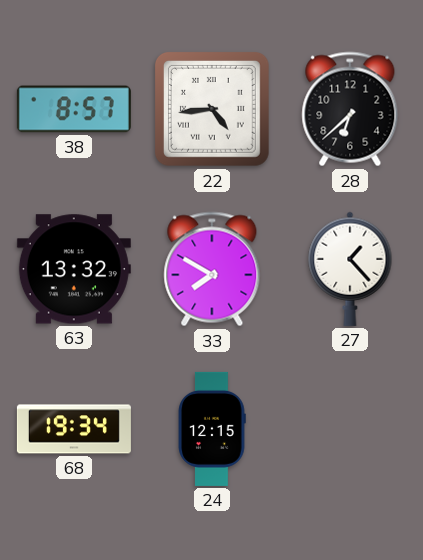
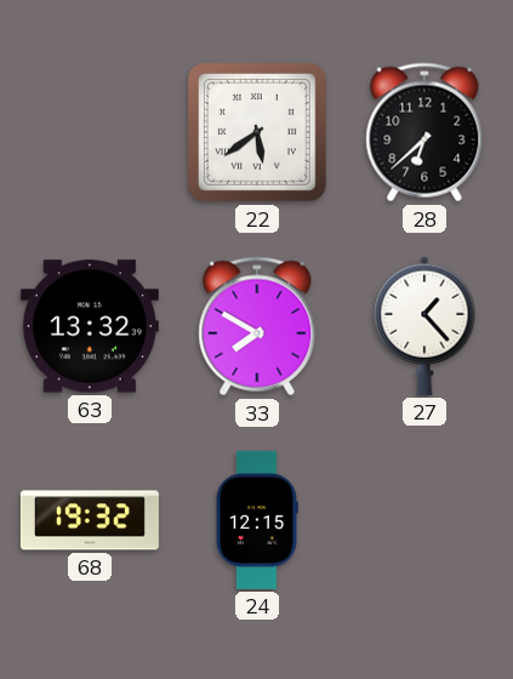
38: 8:57 -> none
22: 4:44 -> 5:39
68: 19:34 -> 19:32
